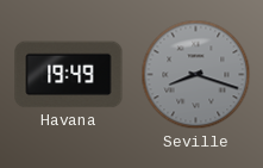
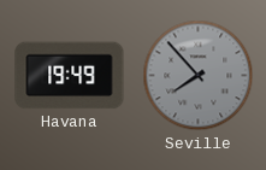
Seville: 8:18 -> 7:53
